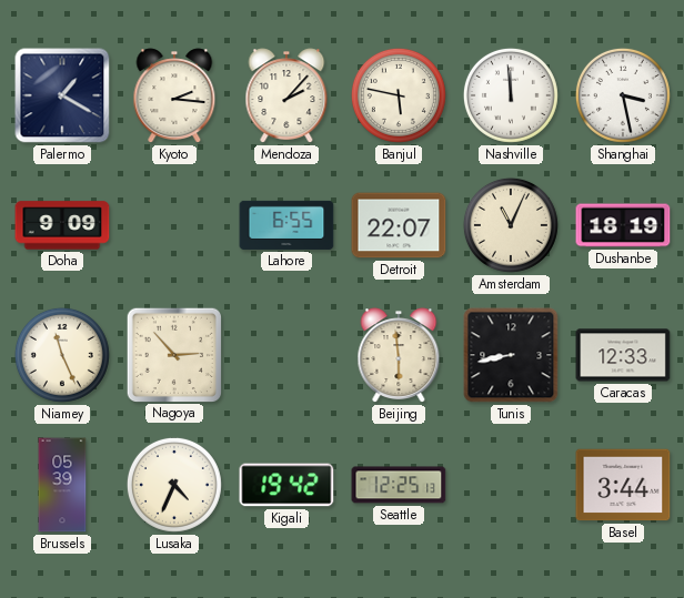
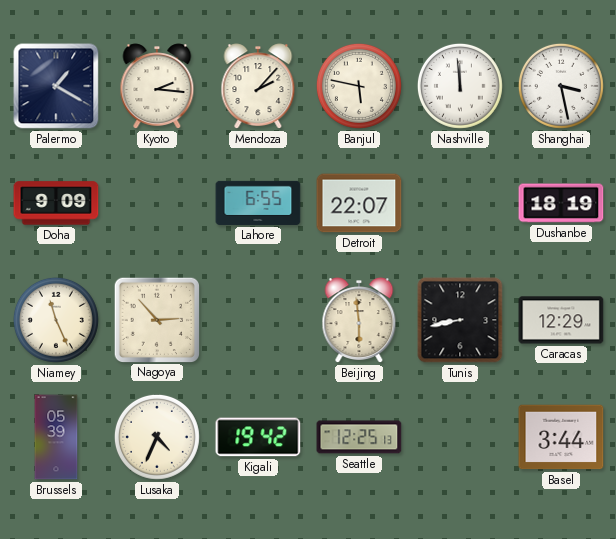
Amsterdam: 11:04 -> none
Caracas: 12:33 -> 12:29
